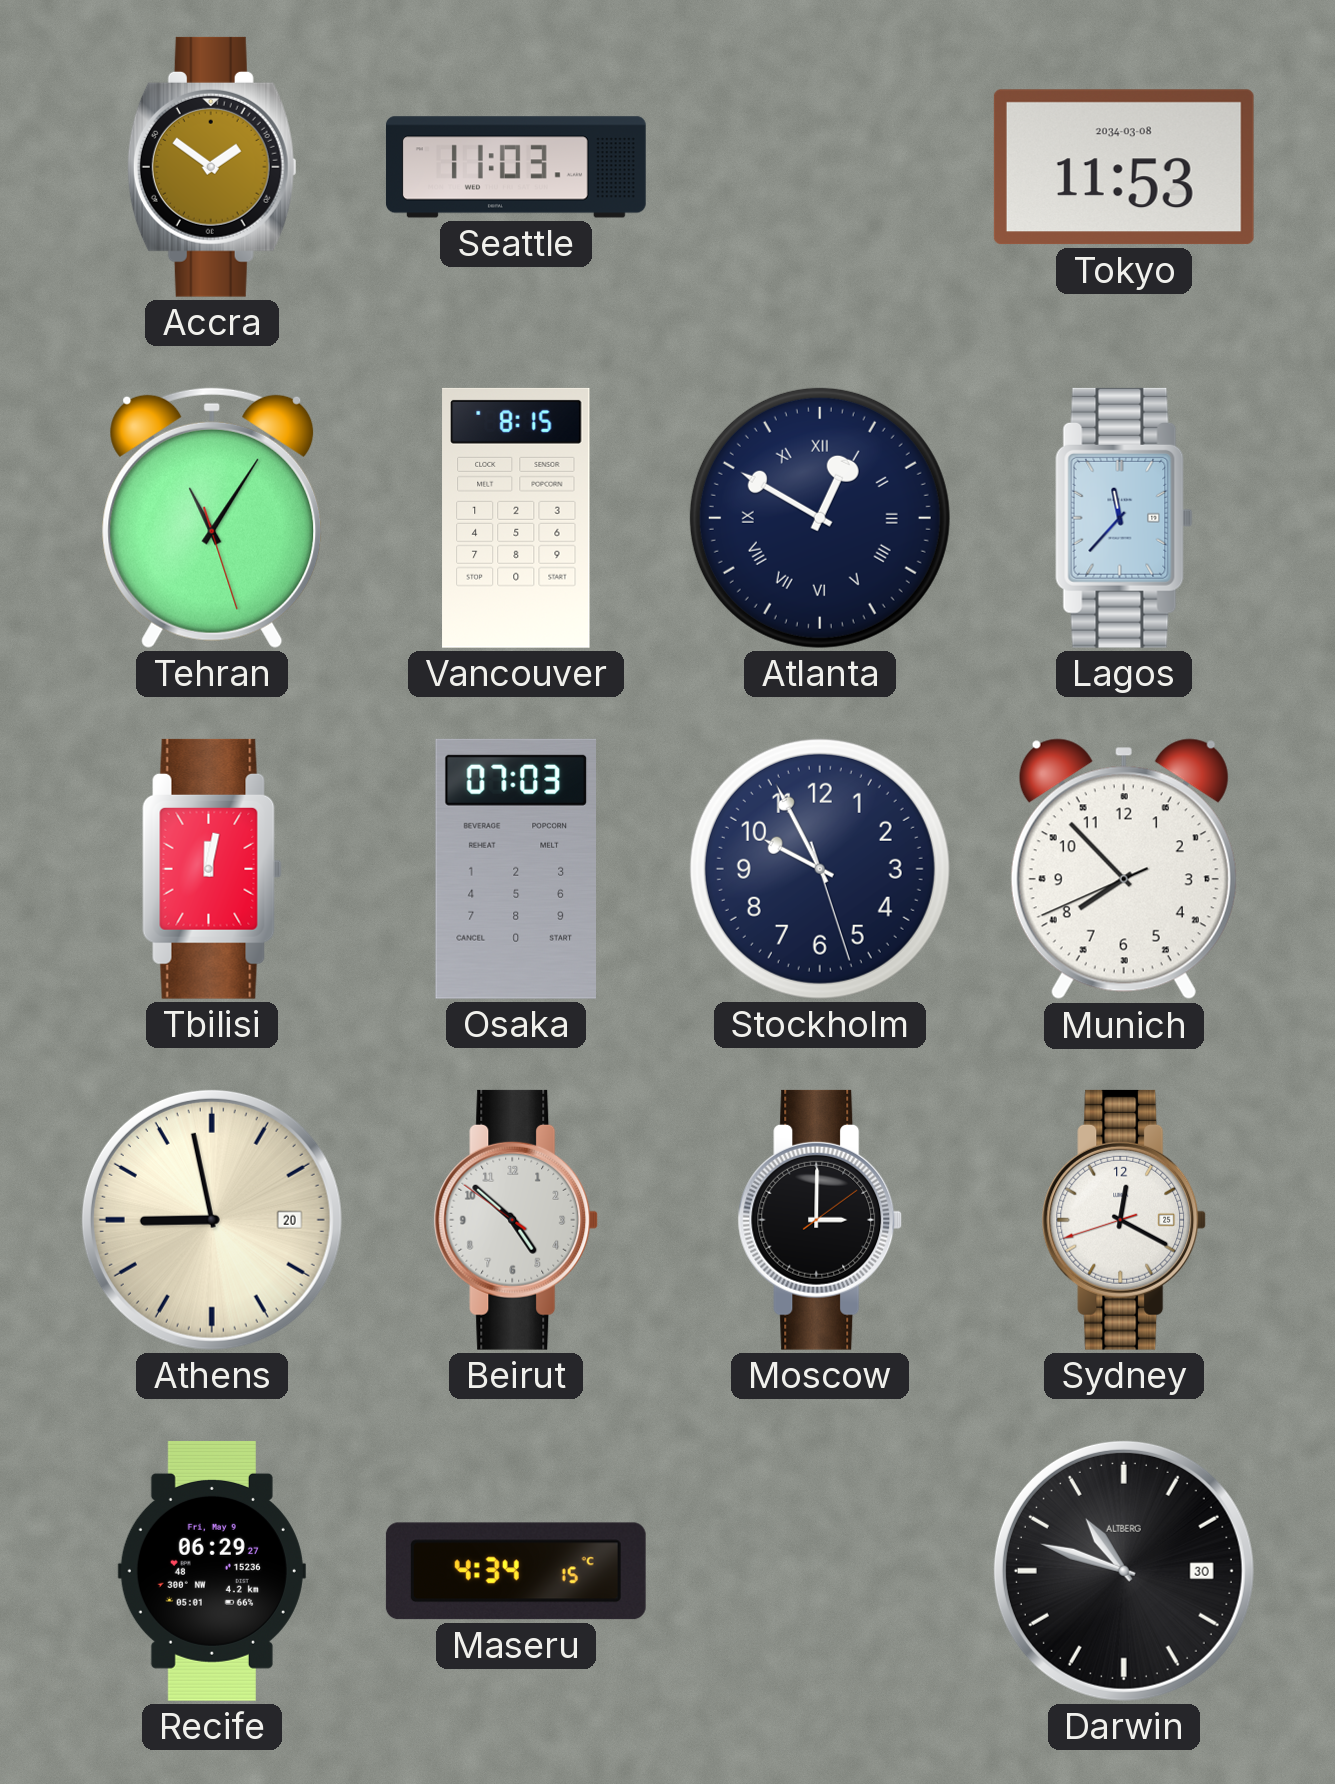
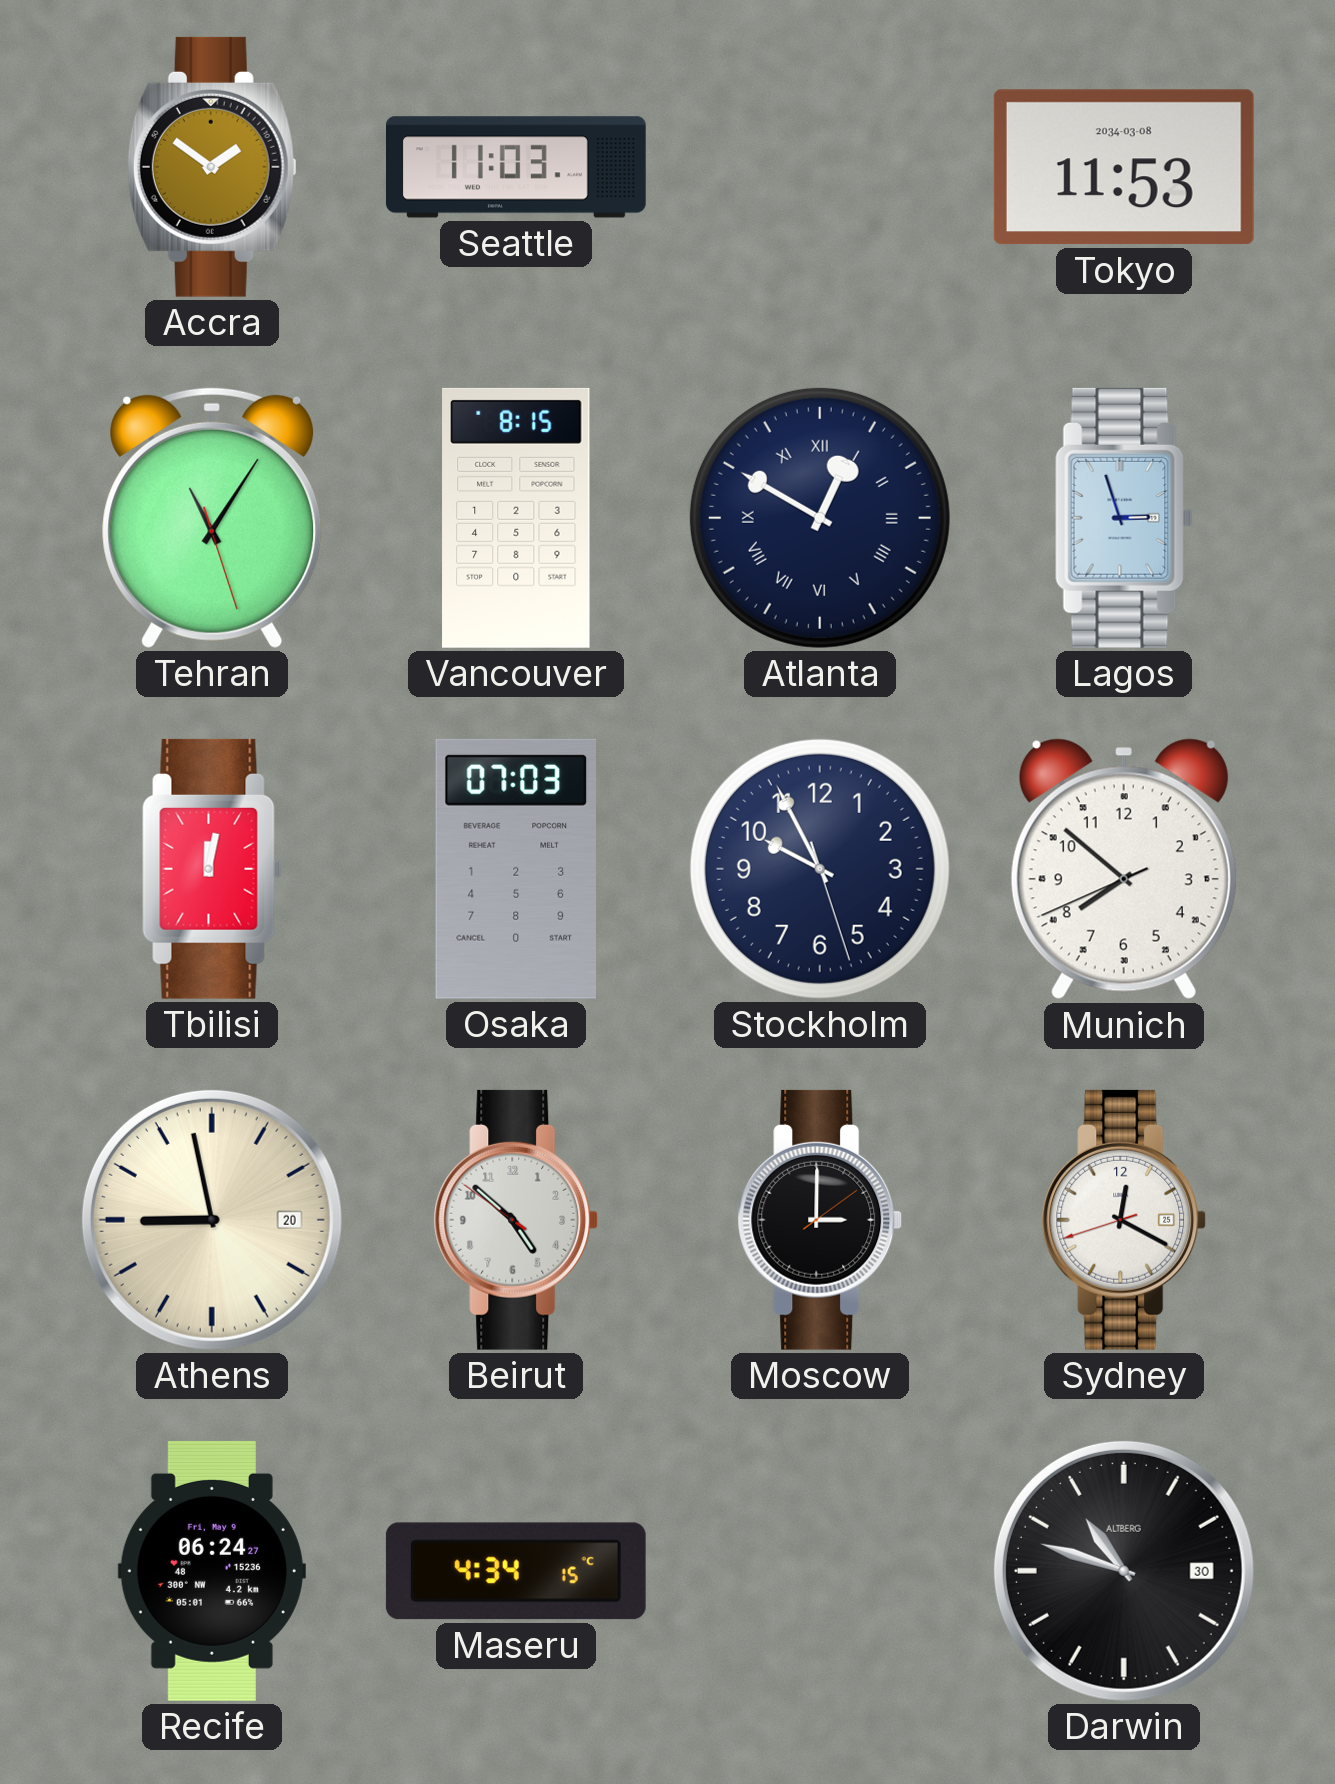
Lagos: 11:37 -> 2:57
Munich: 7:52 -> 7:51
Recife: 06:29 -> 06:24
